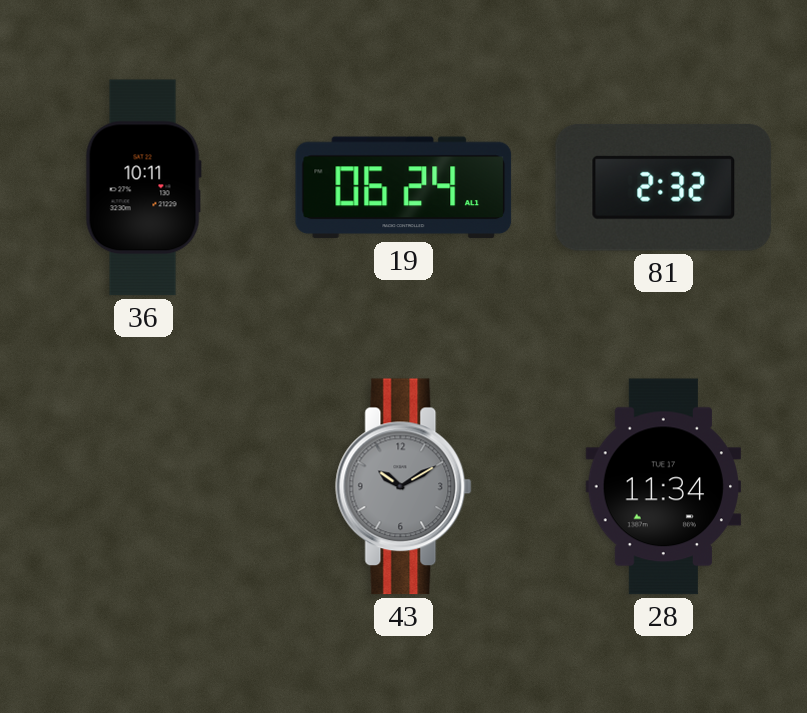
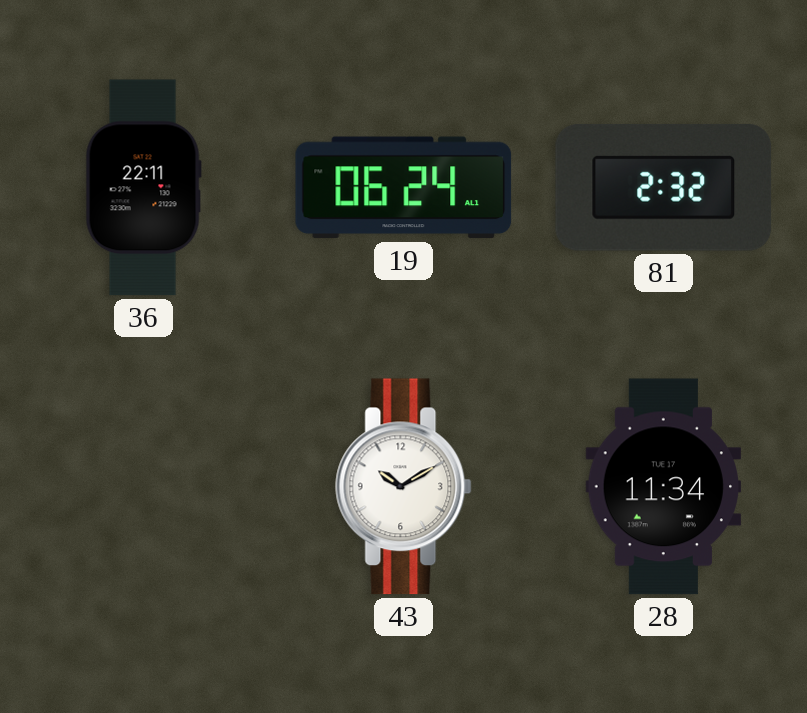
36: 10:11 -> 22:11
43 dial: grey -> white
